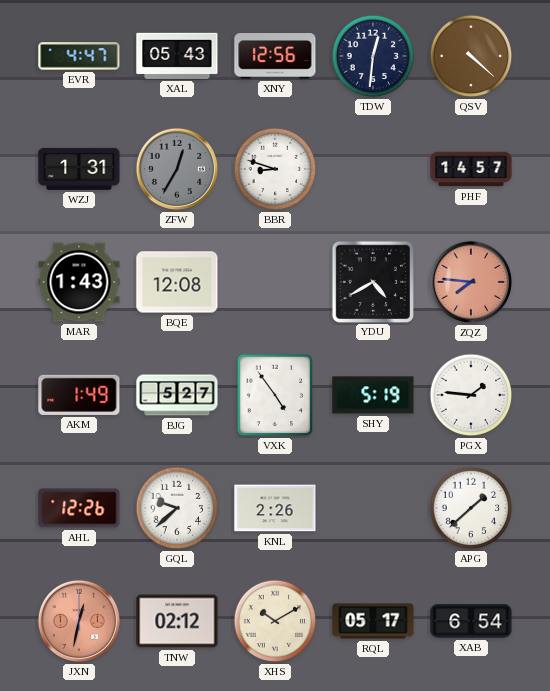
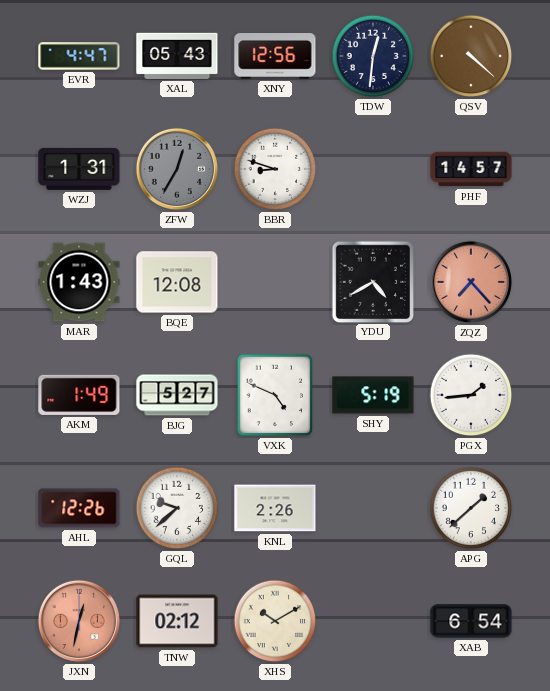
ZQZ: 7:46 -> 7:23
VXK: 4:54 -> 4:49
PGX: 1:46 -> 1:44
RQL: 05:17 -> none
